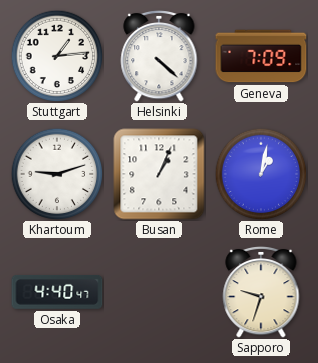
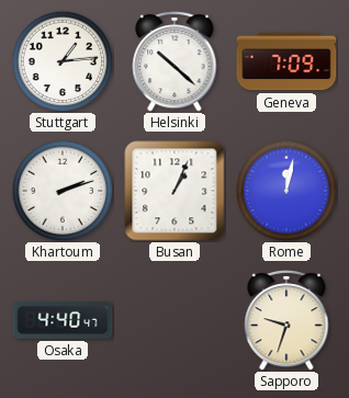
Helsinki: 4:22 -> 10:22
Khartoum: 9:12 -> 2:12
Rome: 1:02 -> 12:02
